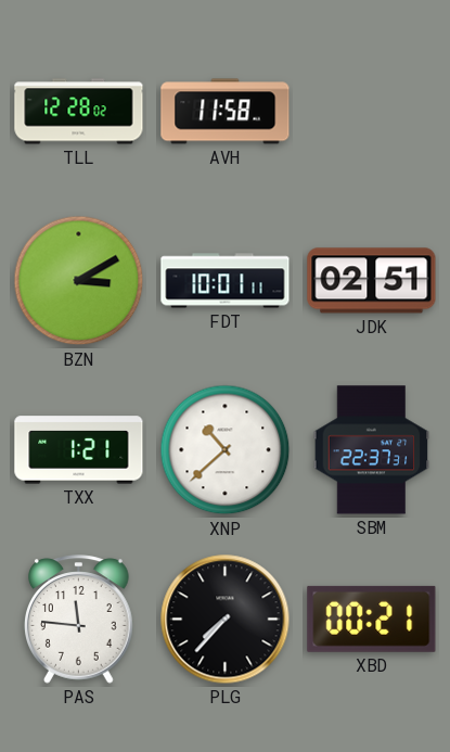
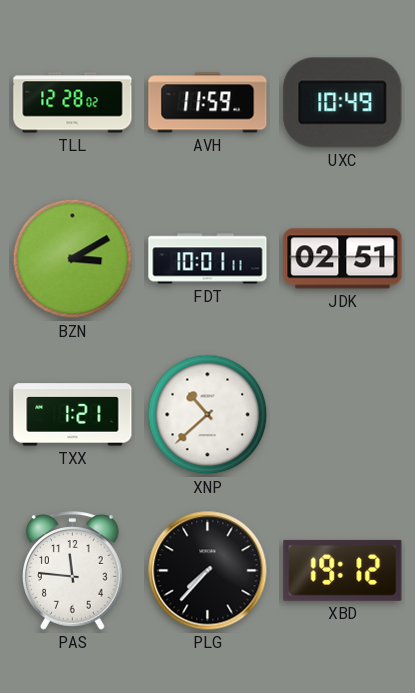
AVH: 11:58 -> 11:59
UXC: none -> 10:49
SBM: 22:37 -> none
XBD: 00:21 -> 19:12
